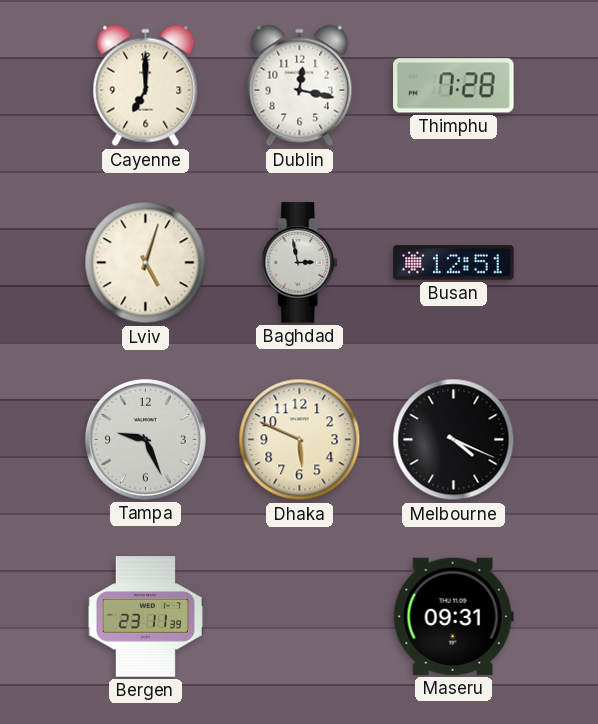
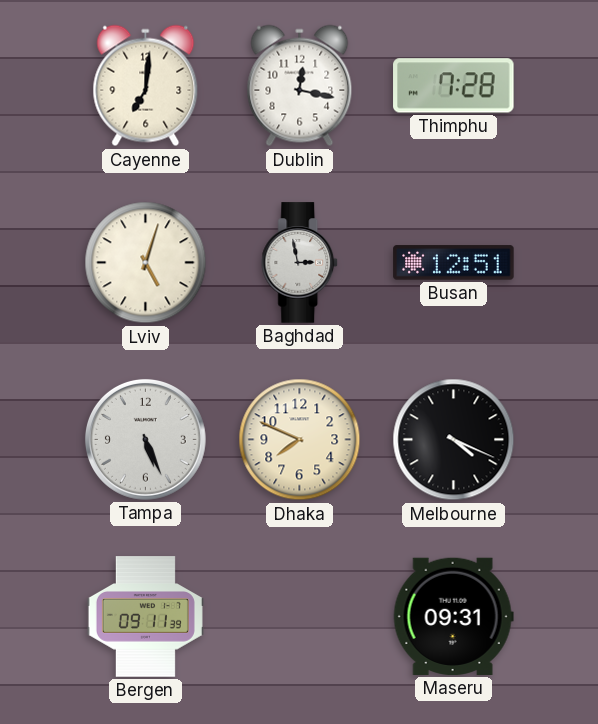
Cayenne: 7:00 -> 7:01
Tampa: 9:26 -> 5:26
Dhaka: 5:49 -> 7:49
Bergen: 23:11 -> 09:11
